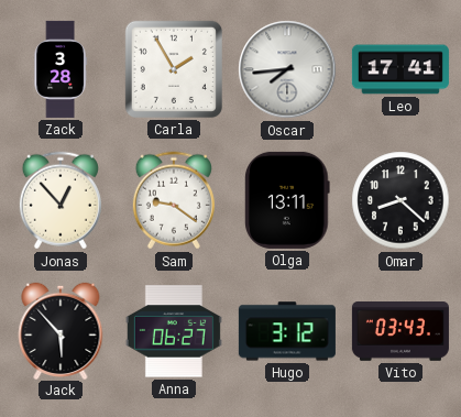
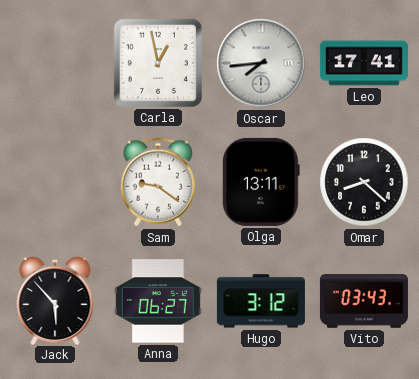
Zack: 3:28 -> none
Carla: 1:55 -> 12:58
Jonas: 12:53 -> none
